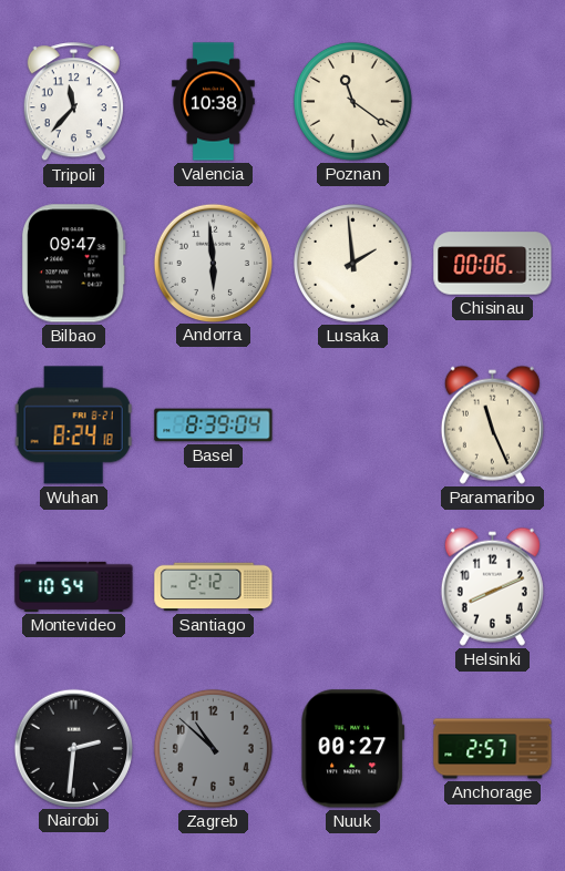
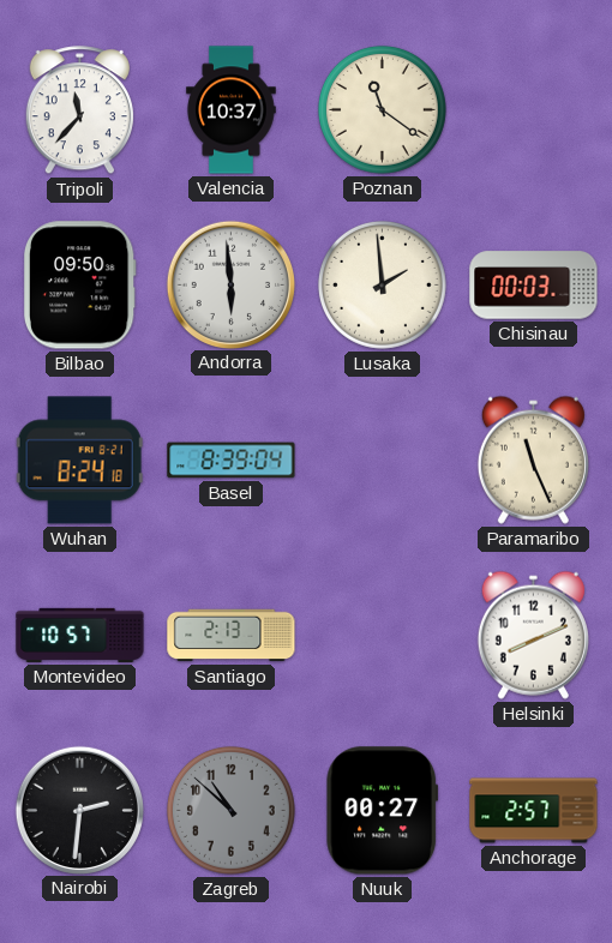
Valencia: 10:38 -> 10:37
Bilbao: 09:47 -> 09:50
Chisinau: 00:06 -> 00:03
Montevideo: 10:54 -> 10:57
Santiago: 2:12 -> 2:13
